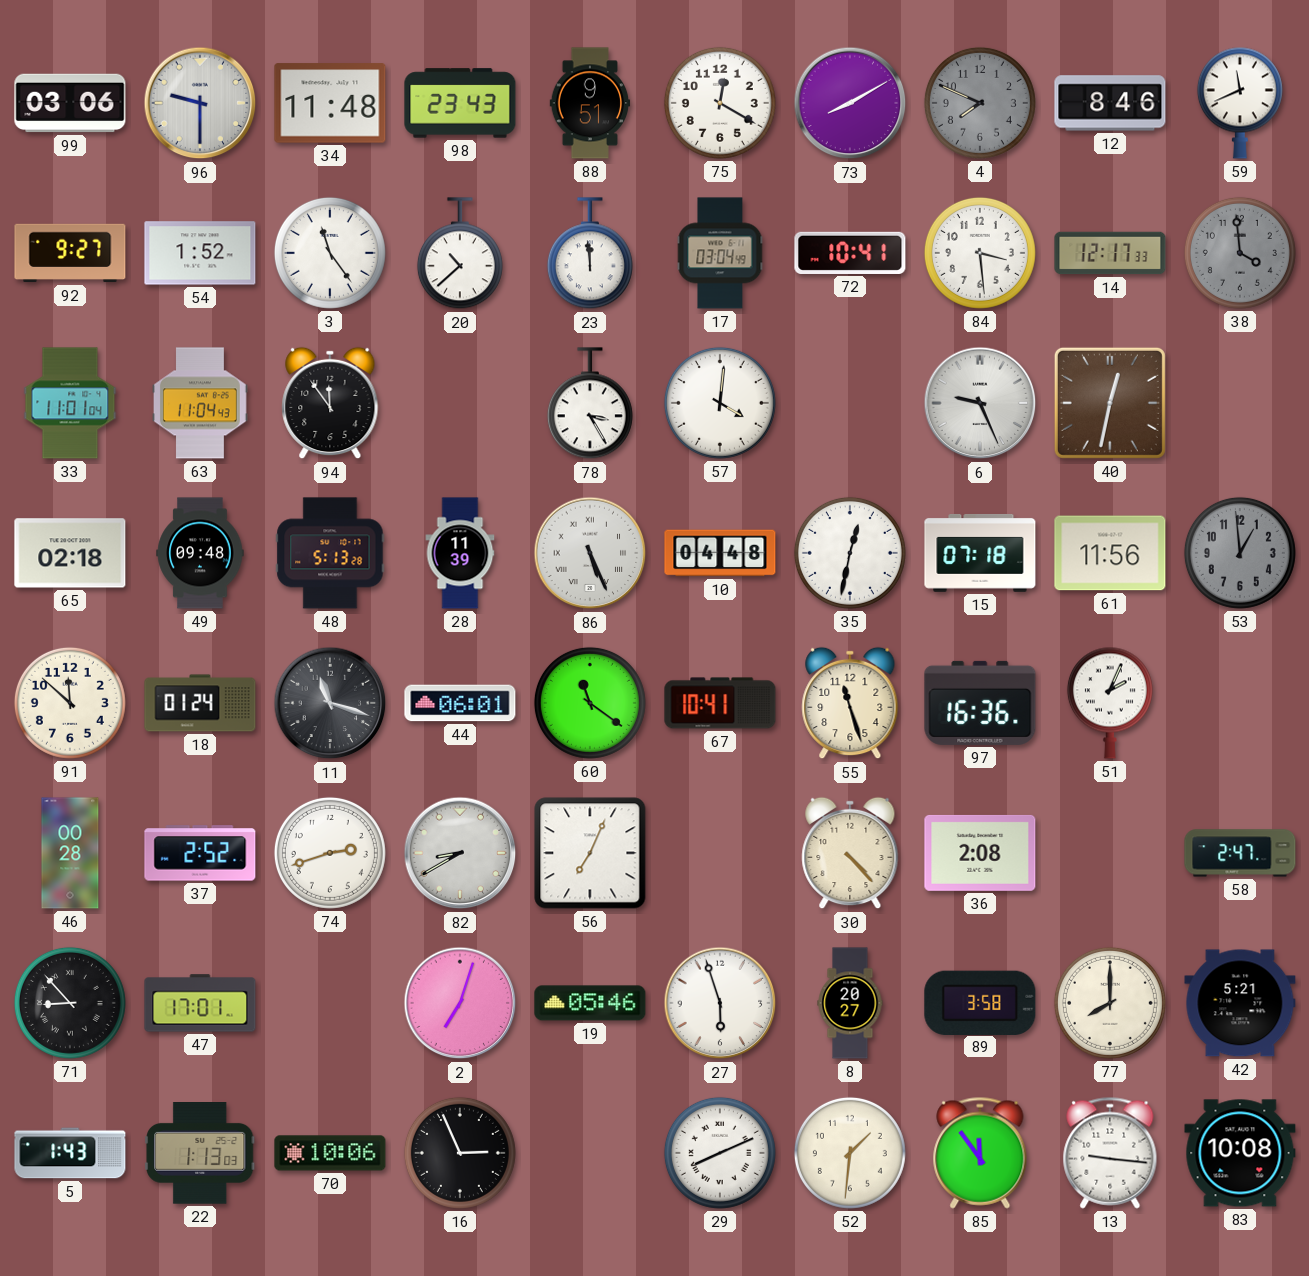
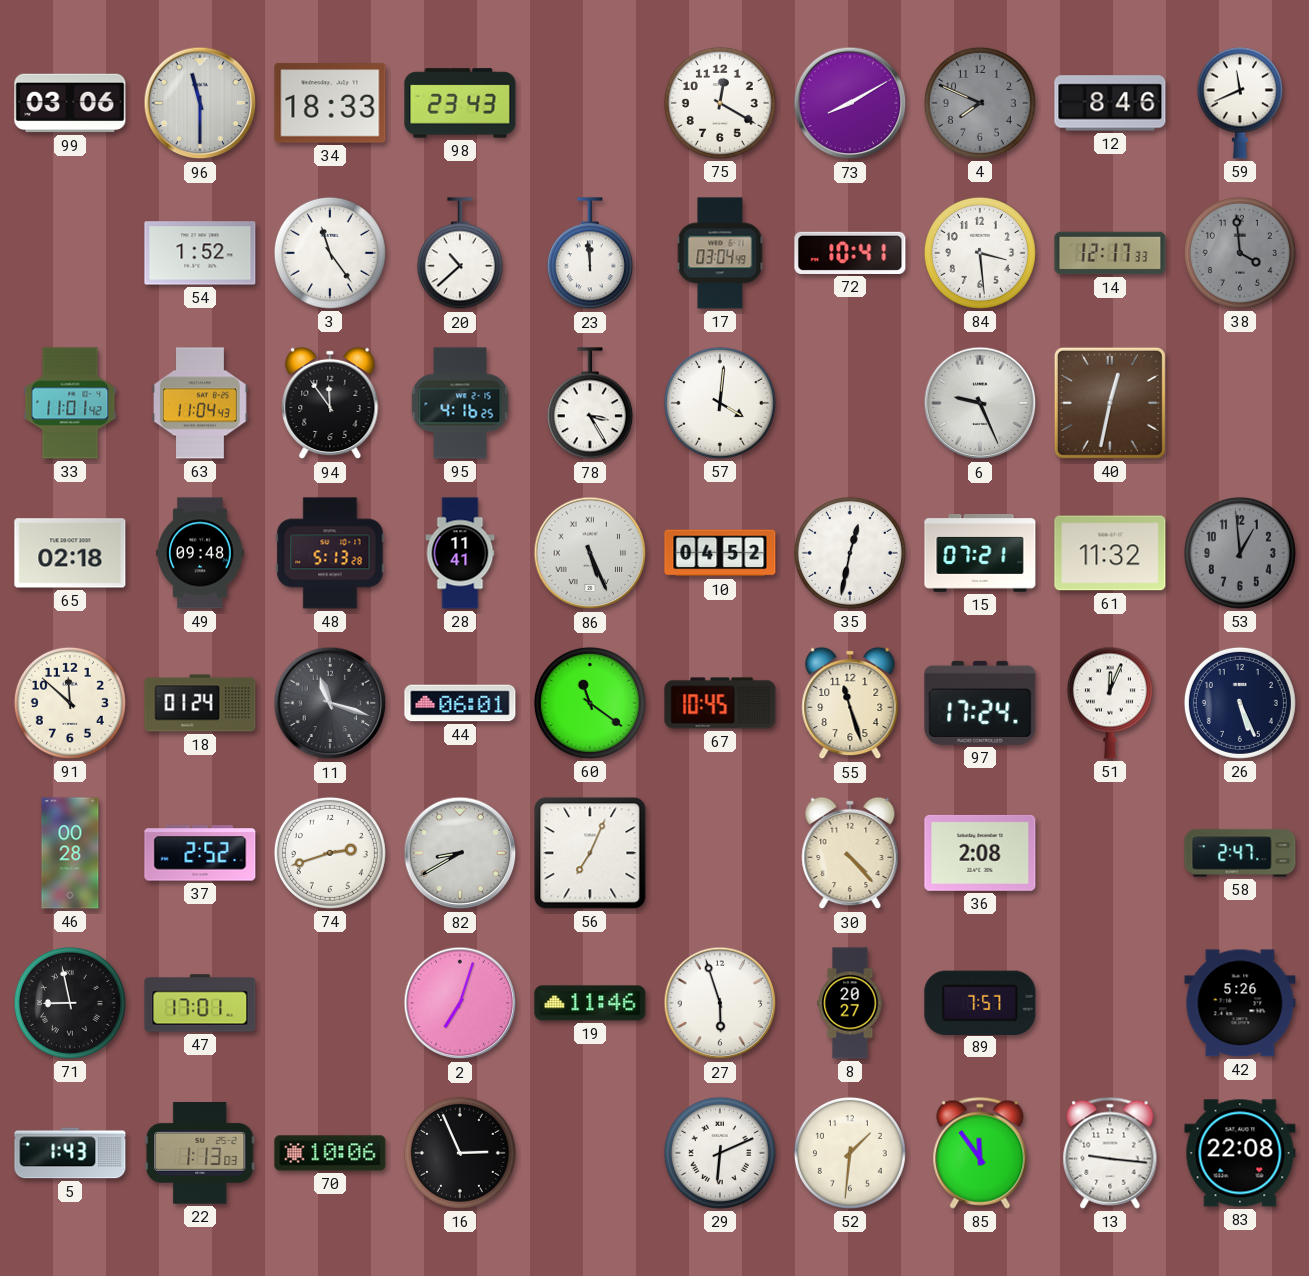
96: 9:30 -> 11:30
34: 11:48 -> 18:33
88: 9:51 -> none
92: 9:27 -> none
33: 11:01:04 -> 11:01:42
95: none -> 4:16
28: 11:39 -> 11:41
10: 04:48 -> 04:52
15: 07:18 -> 07:21
61: 11:56 -> 11:32
67: 10:41 -> 10:45
97: 16:36 -> 17:24
51: 2:04 -> 12:04
26: none -> 5:26
71: 8:53 -> 8:58
19: 05:46 -> 11:46
89: 3:58 -> 7:57
77: 8:00 -> none
42: 5:21 -> 5:26
29: 8:11 -> 6:11
83: 10:08 -> 22:08
